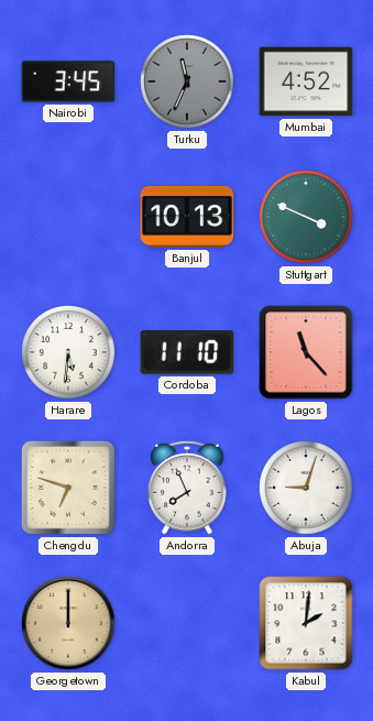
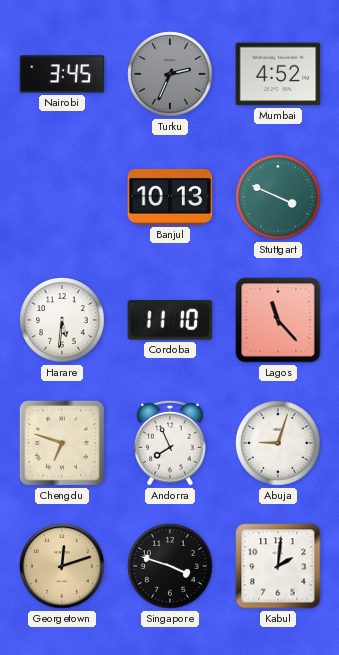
Turku: 11:34 -> 2:34
Georgetown: 12:00 -> 12:12
Singapore: none -> 3:48
